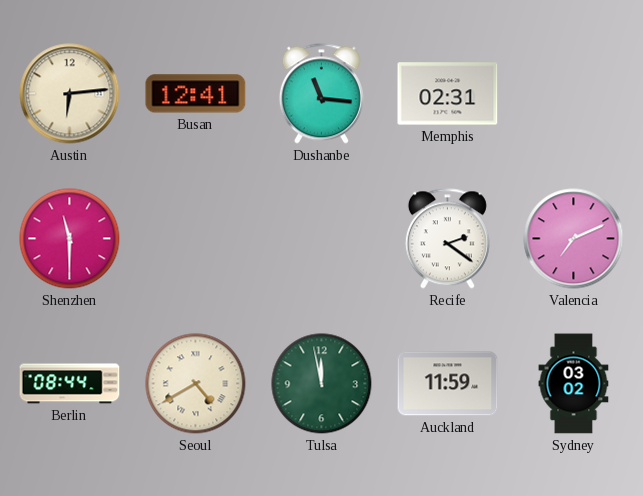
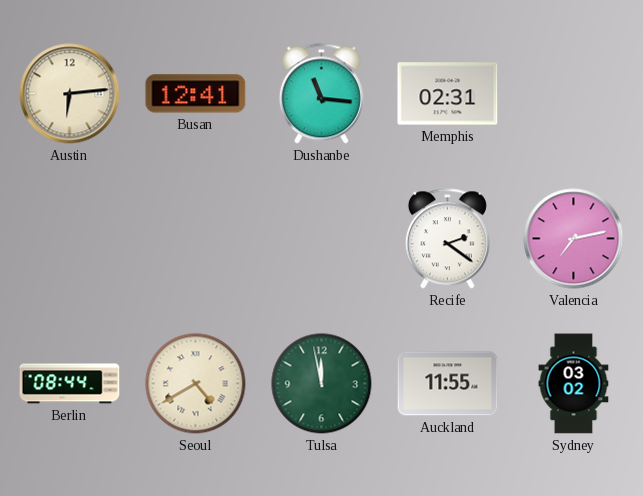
Shenzhen: 11:30 -> none
Valencia: 7:11 -> 7:13
Auckland: 11:59 -> 11:55
